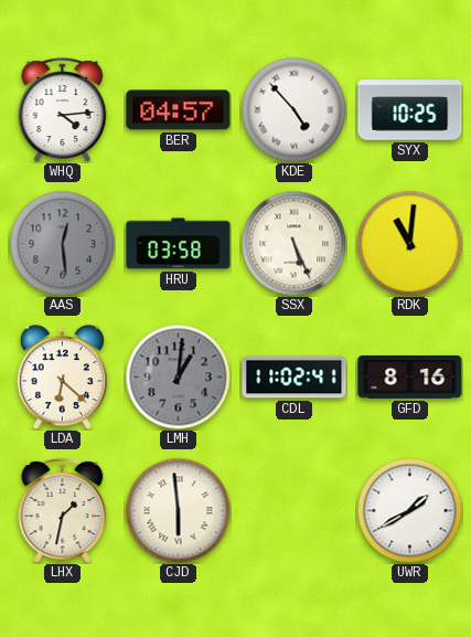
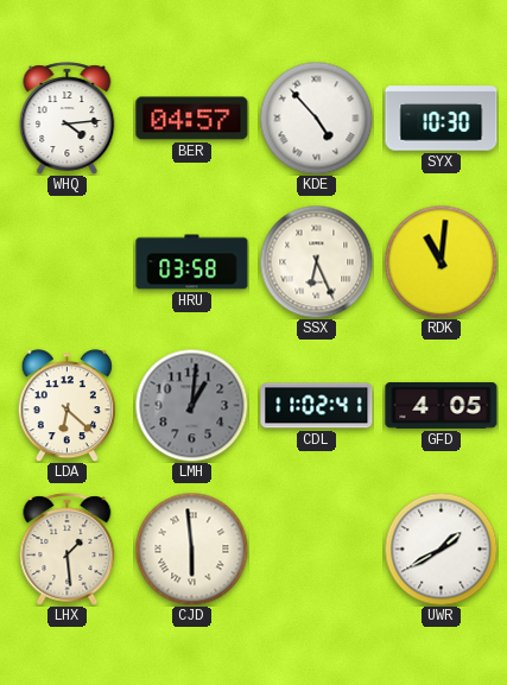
SYX: 10:25 -> 10:30
AAS: 12:29 -> none
SSX: 5:26 -> 6:26
GFD: 8:16 -> 4:05
LHX: 1:32 -> 1:29
